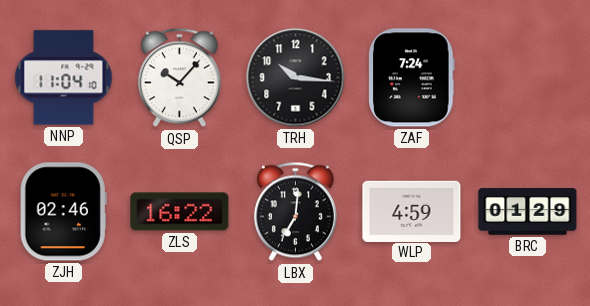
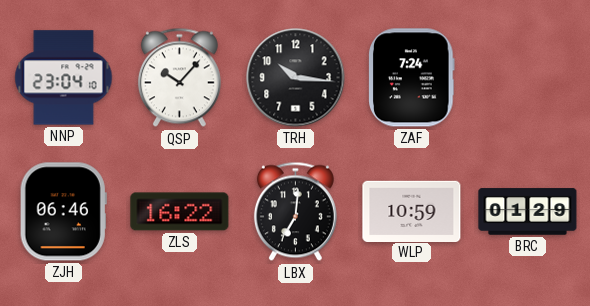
NNP: 11:04 -> 23:04
ZJH: 02:46 -> 06:46
WLP: 4:59 -> 10:59
